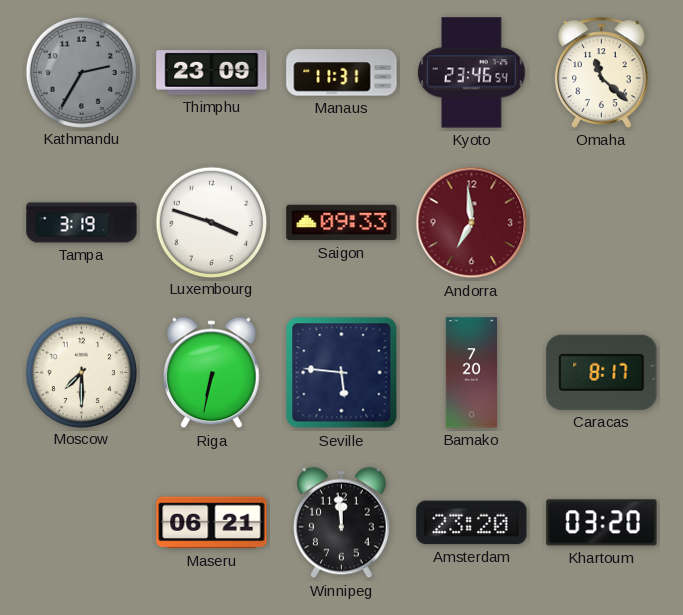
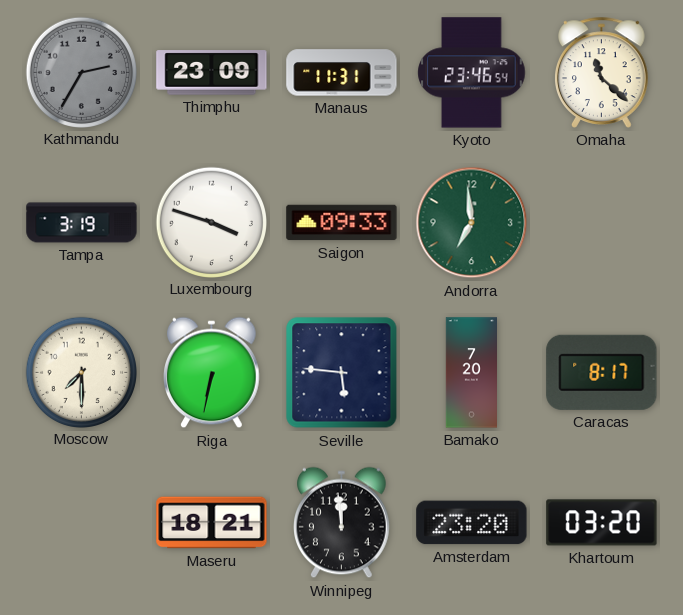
Andorra dial: burgundy -> green
Maseru: 06:21 -> 18:21
